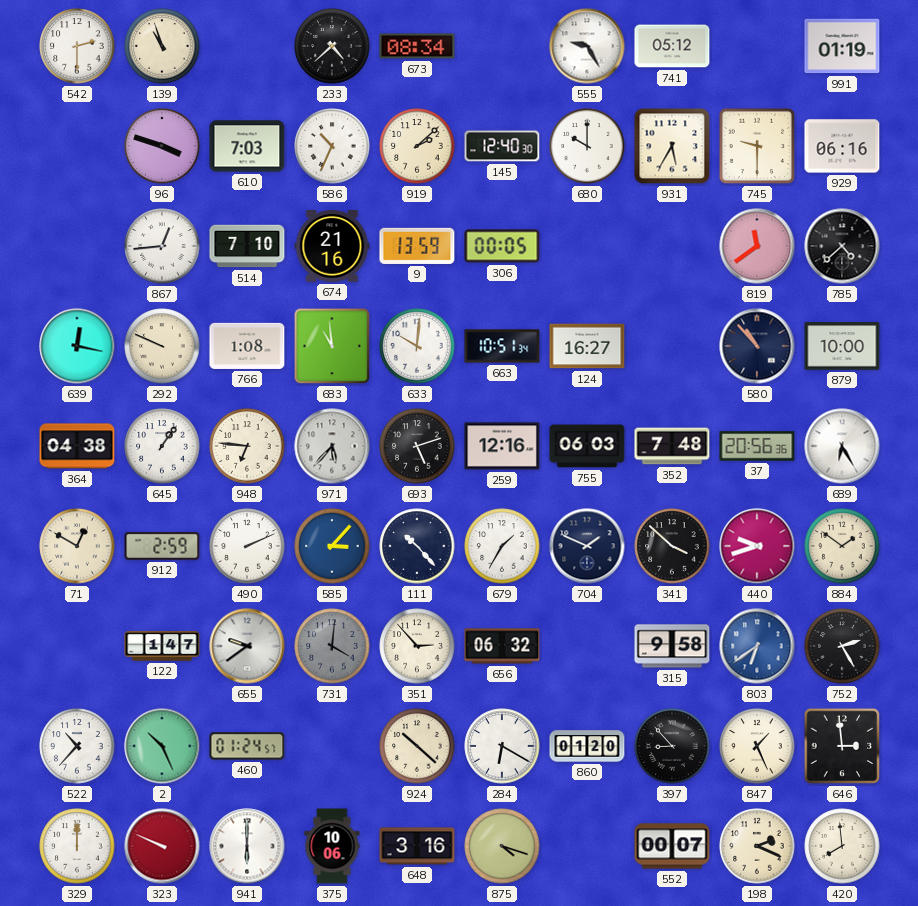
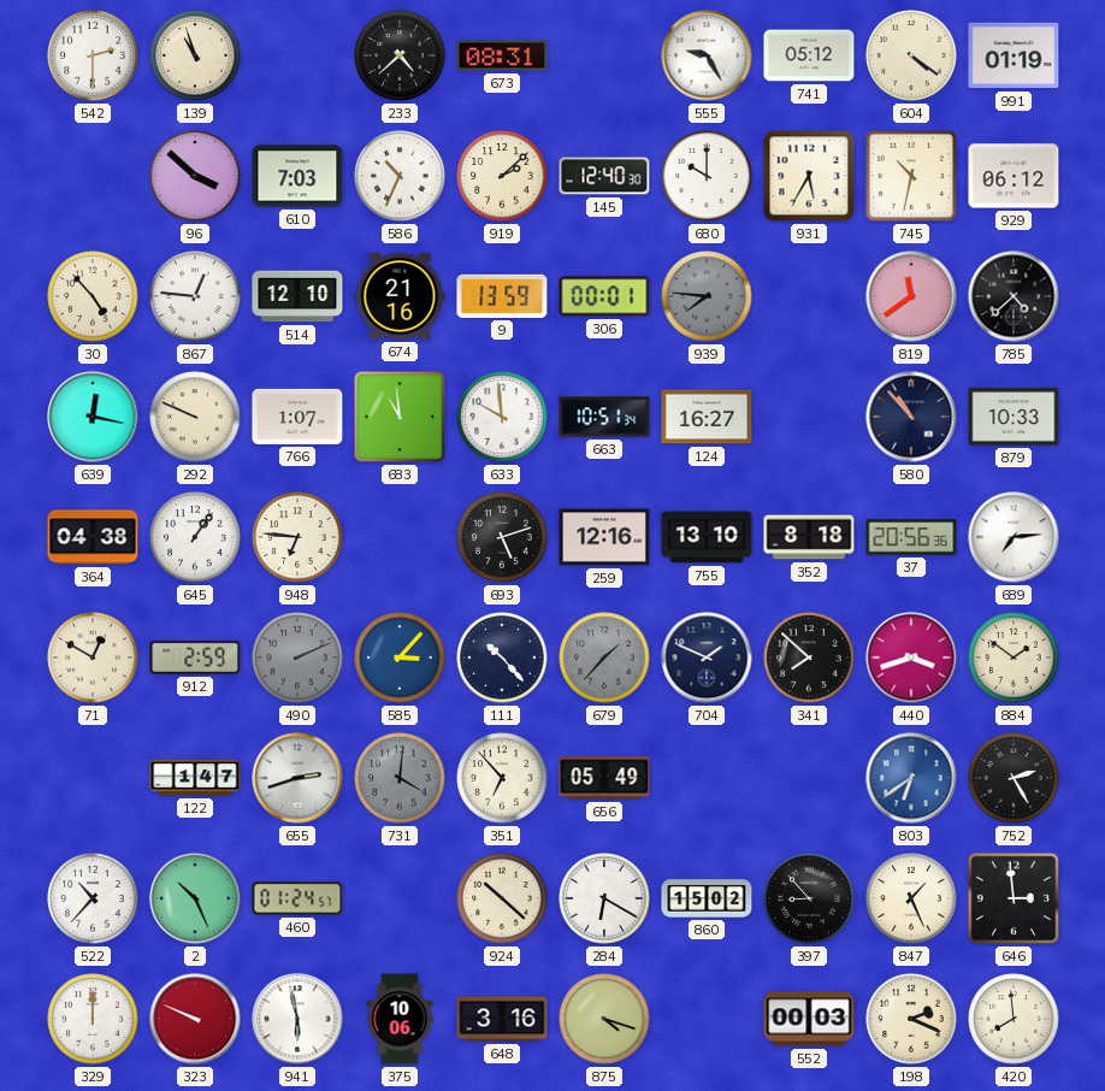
673: 08:34 -> 08:31
604: none -> 4:21
96: 3:48 -> 3:52
745: 9:30 -> 10:32
929: 06:16 -> 06:12
30: none -> 4:53
867: 12:44 -> 12:46
514: 7:10 -> 12:10
306: 00:05 -> 00:01
939: none -> 7:46
766: 1:08 -> 1:07
633: 10:01 -> 9:59
879: 10:00 -> 10:33
971: 5:37 -> none
755: 06:03 -> 13:10
352: 7:48 -> 8:18
689: 6:25 -> 7:14
490 dial: white -> grey
679: 1:35 -> 1:37
679 dial: white -> grey
341: 3:52 -> 7:52
440: 9:42 -> 3:42
655: 9:39 -> 2:42
351: 2:53 -> 6:53
656: 06:32 -> 05:49
315: 9:58 -> none
860: 01:20 -> 15:02
941: 6:00 -> 5:58
552: 00:07 -> 00:03
